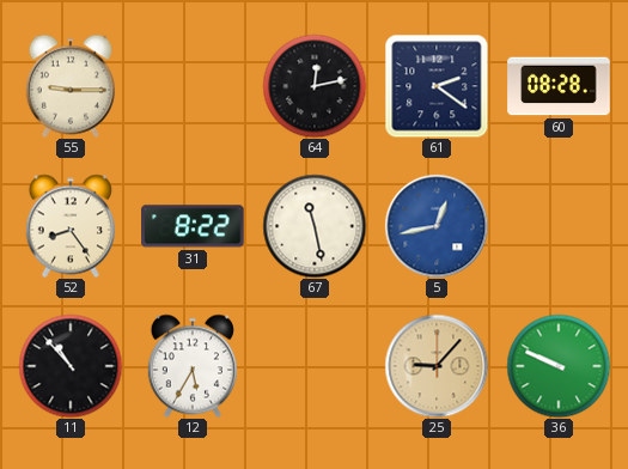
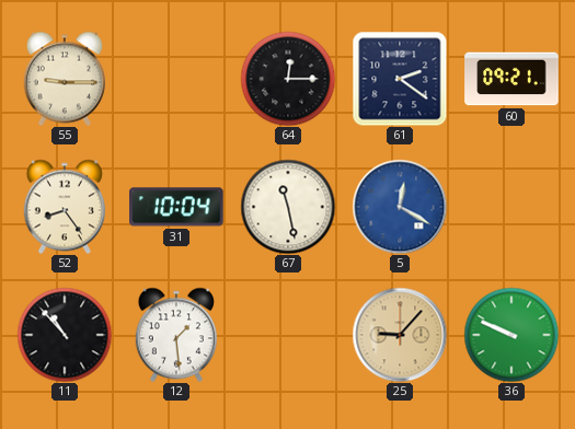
64: 12:13 -> 12:15
60: 08:28 -> 09:21
31: 8:22 -> 10:04
5: 12:43 -> 12:20
12: 5:35 -> 1:29
